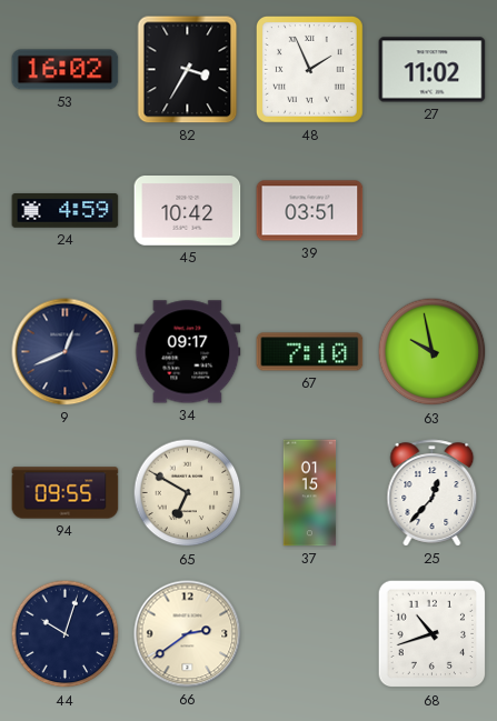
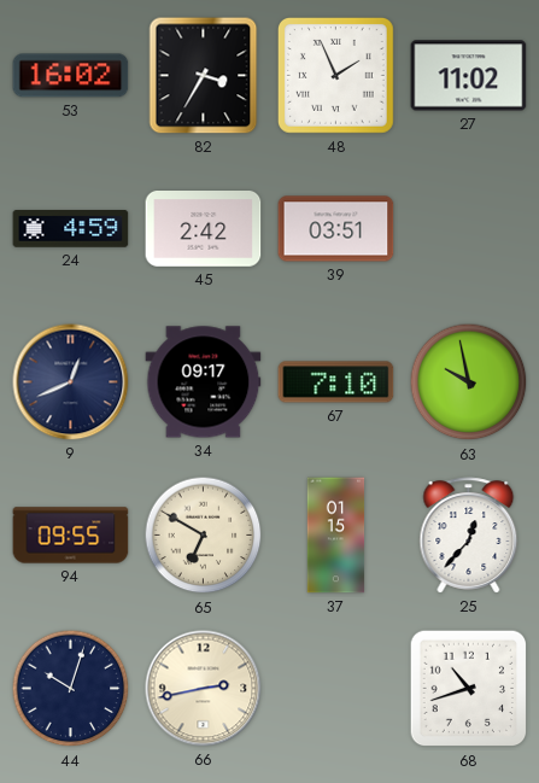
45: 10:42 -> 2:42
66: 2:39 -> 2:43
